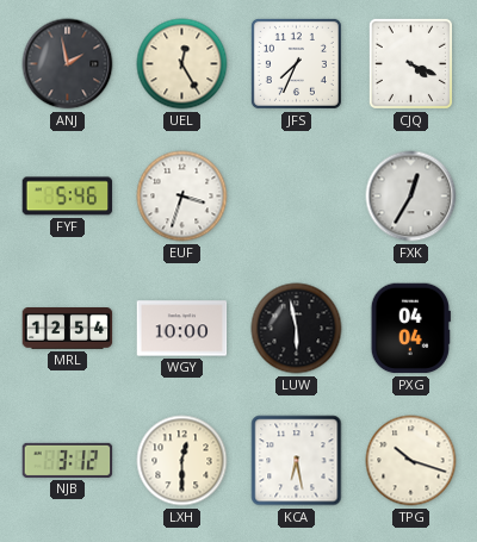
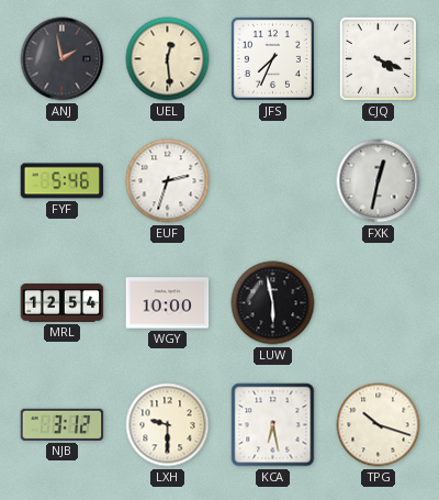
UEL: 12:25 -> 12:29
EUF: 3:33 -> 2:33
FXK: 12:35 -> 12:32
PXG: 04:04 -> none
LXH: 12:30 -> 9:30
